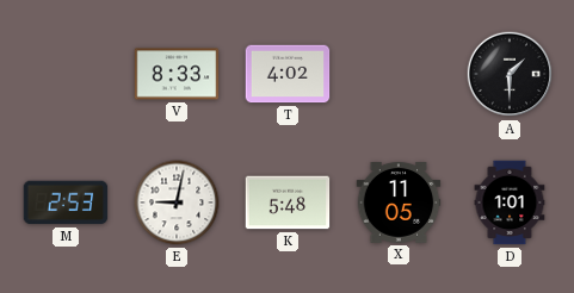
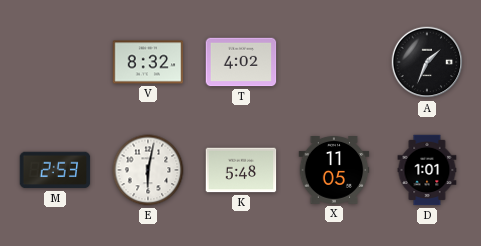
V: 8:33 -> 8:32
A: 1:30 -> 1:34
E: 9:02 -> 6:02
